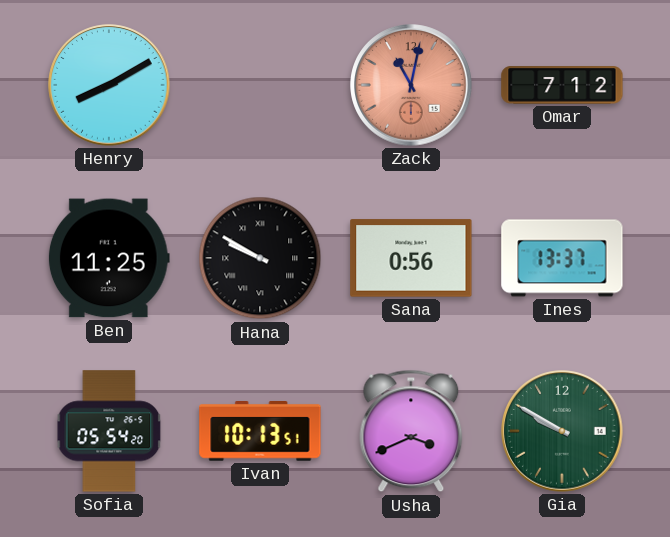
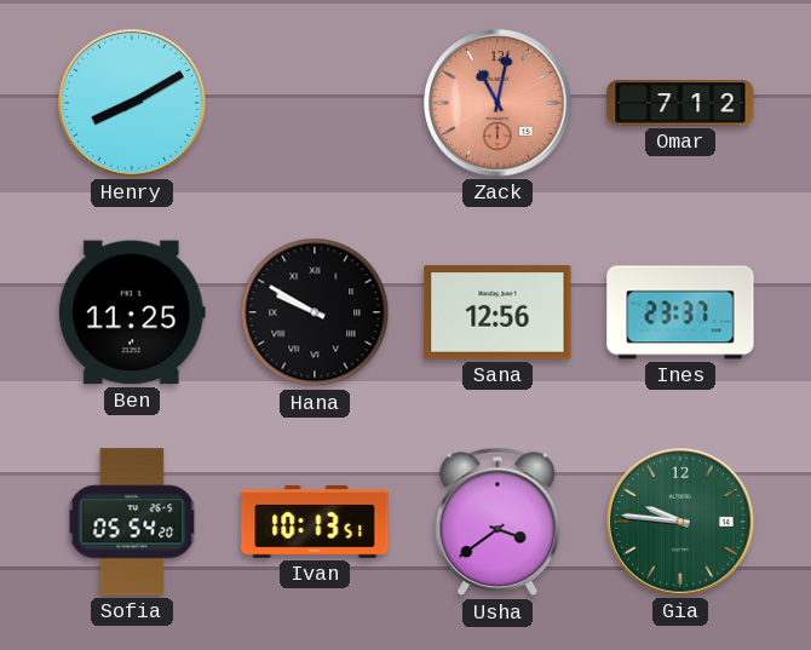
Sana: 0:56 -> 12:56
Ines: 13:37 -> 23:37
Usha: 3:41 -> 3:39
Gia: 9:50 -> 9:46
